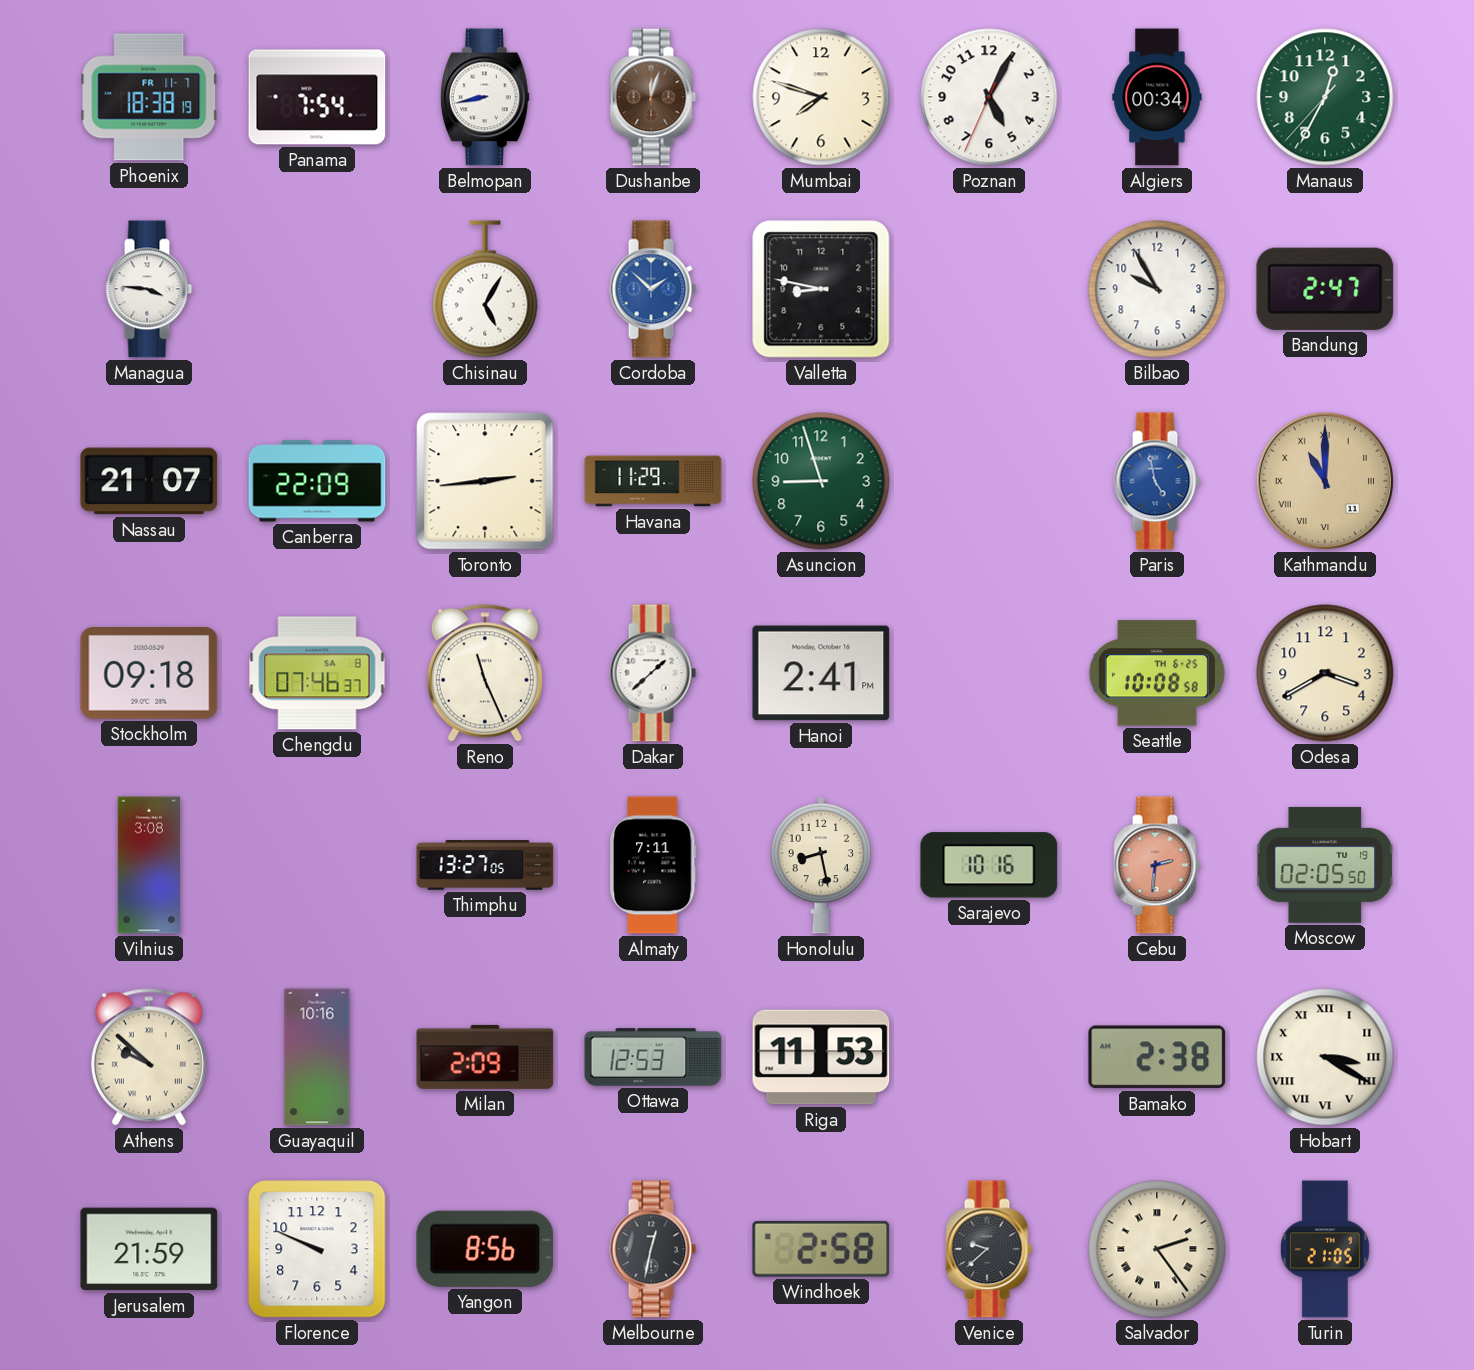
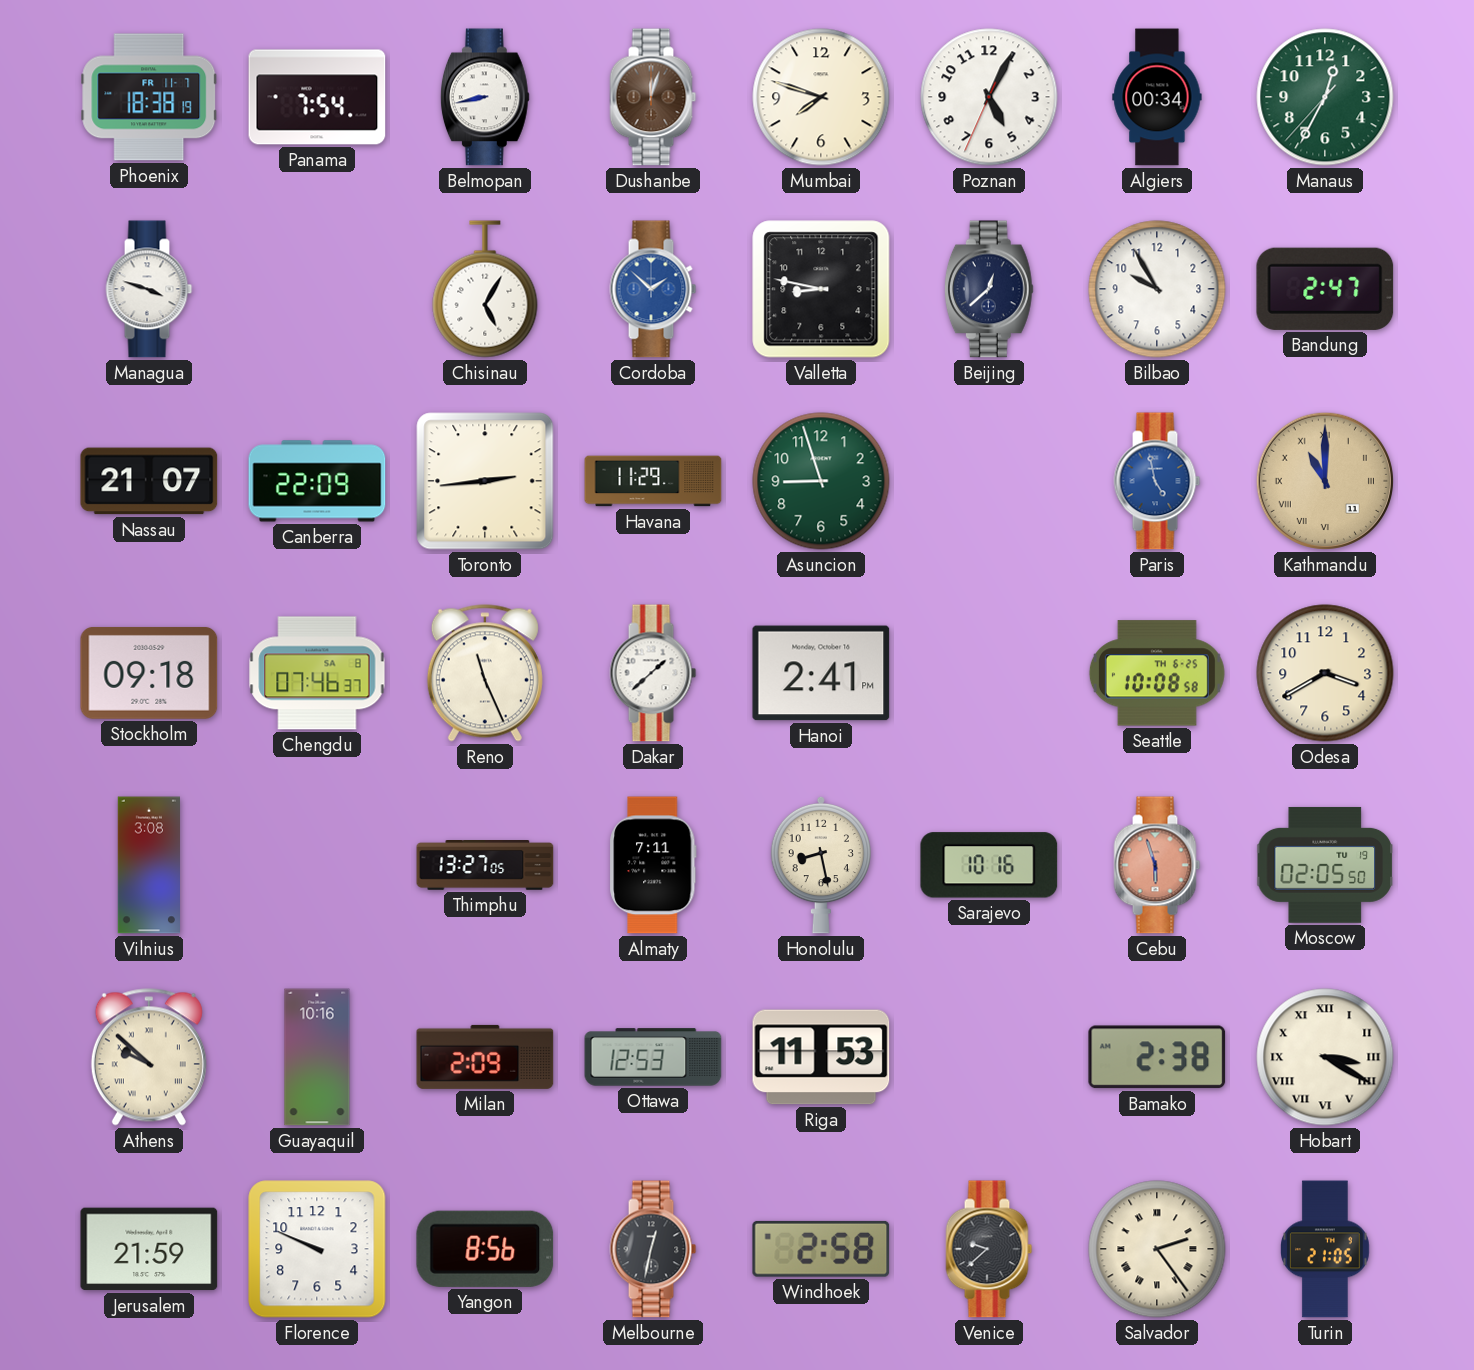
Managua: 3:46 -> 3:48
Beijing: none -> 12:38
Cebu: 2:31 -> 5:57
